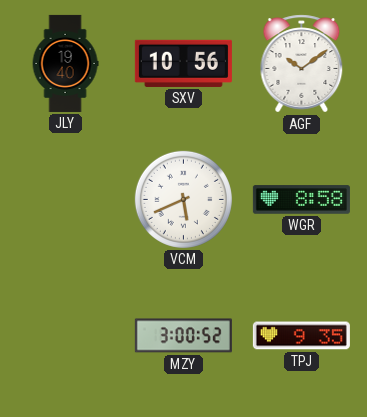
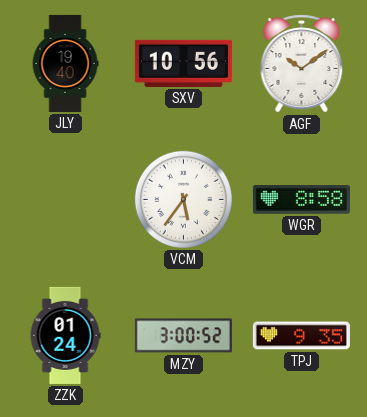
VCM: 5:41 -> 5:36
ZZK: none -> 01:24
